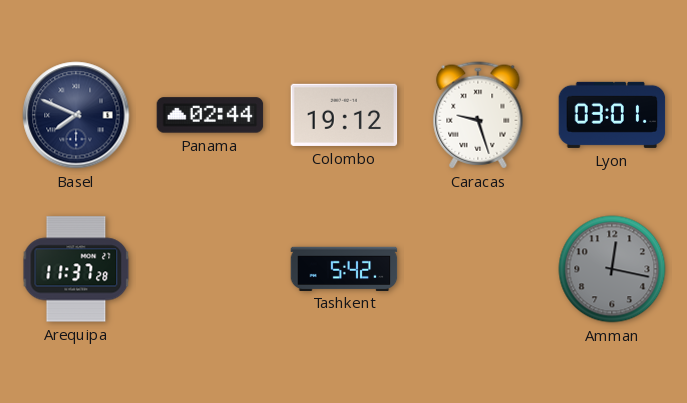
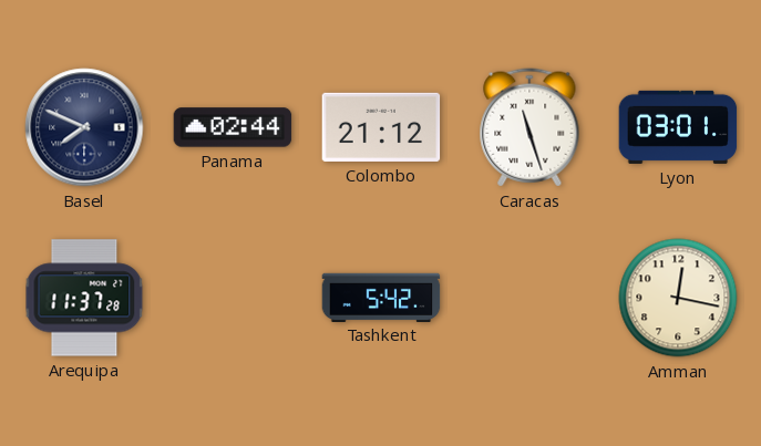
Colombo: 19:12 -> 21:12
Caracas: 9:27 -> 11:27
Amman dial: grey -> cream
